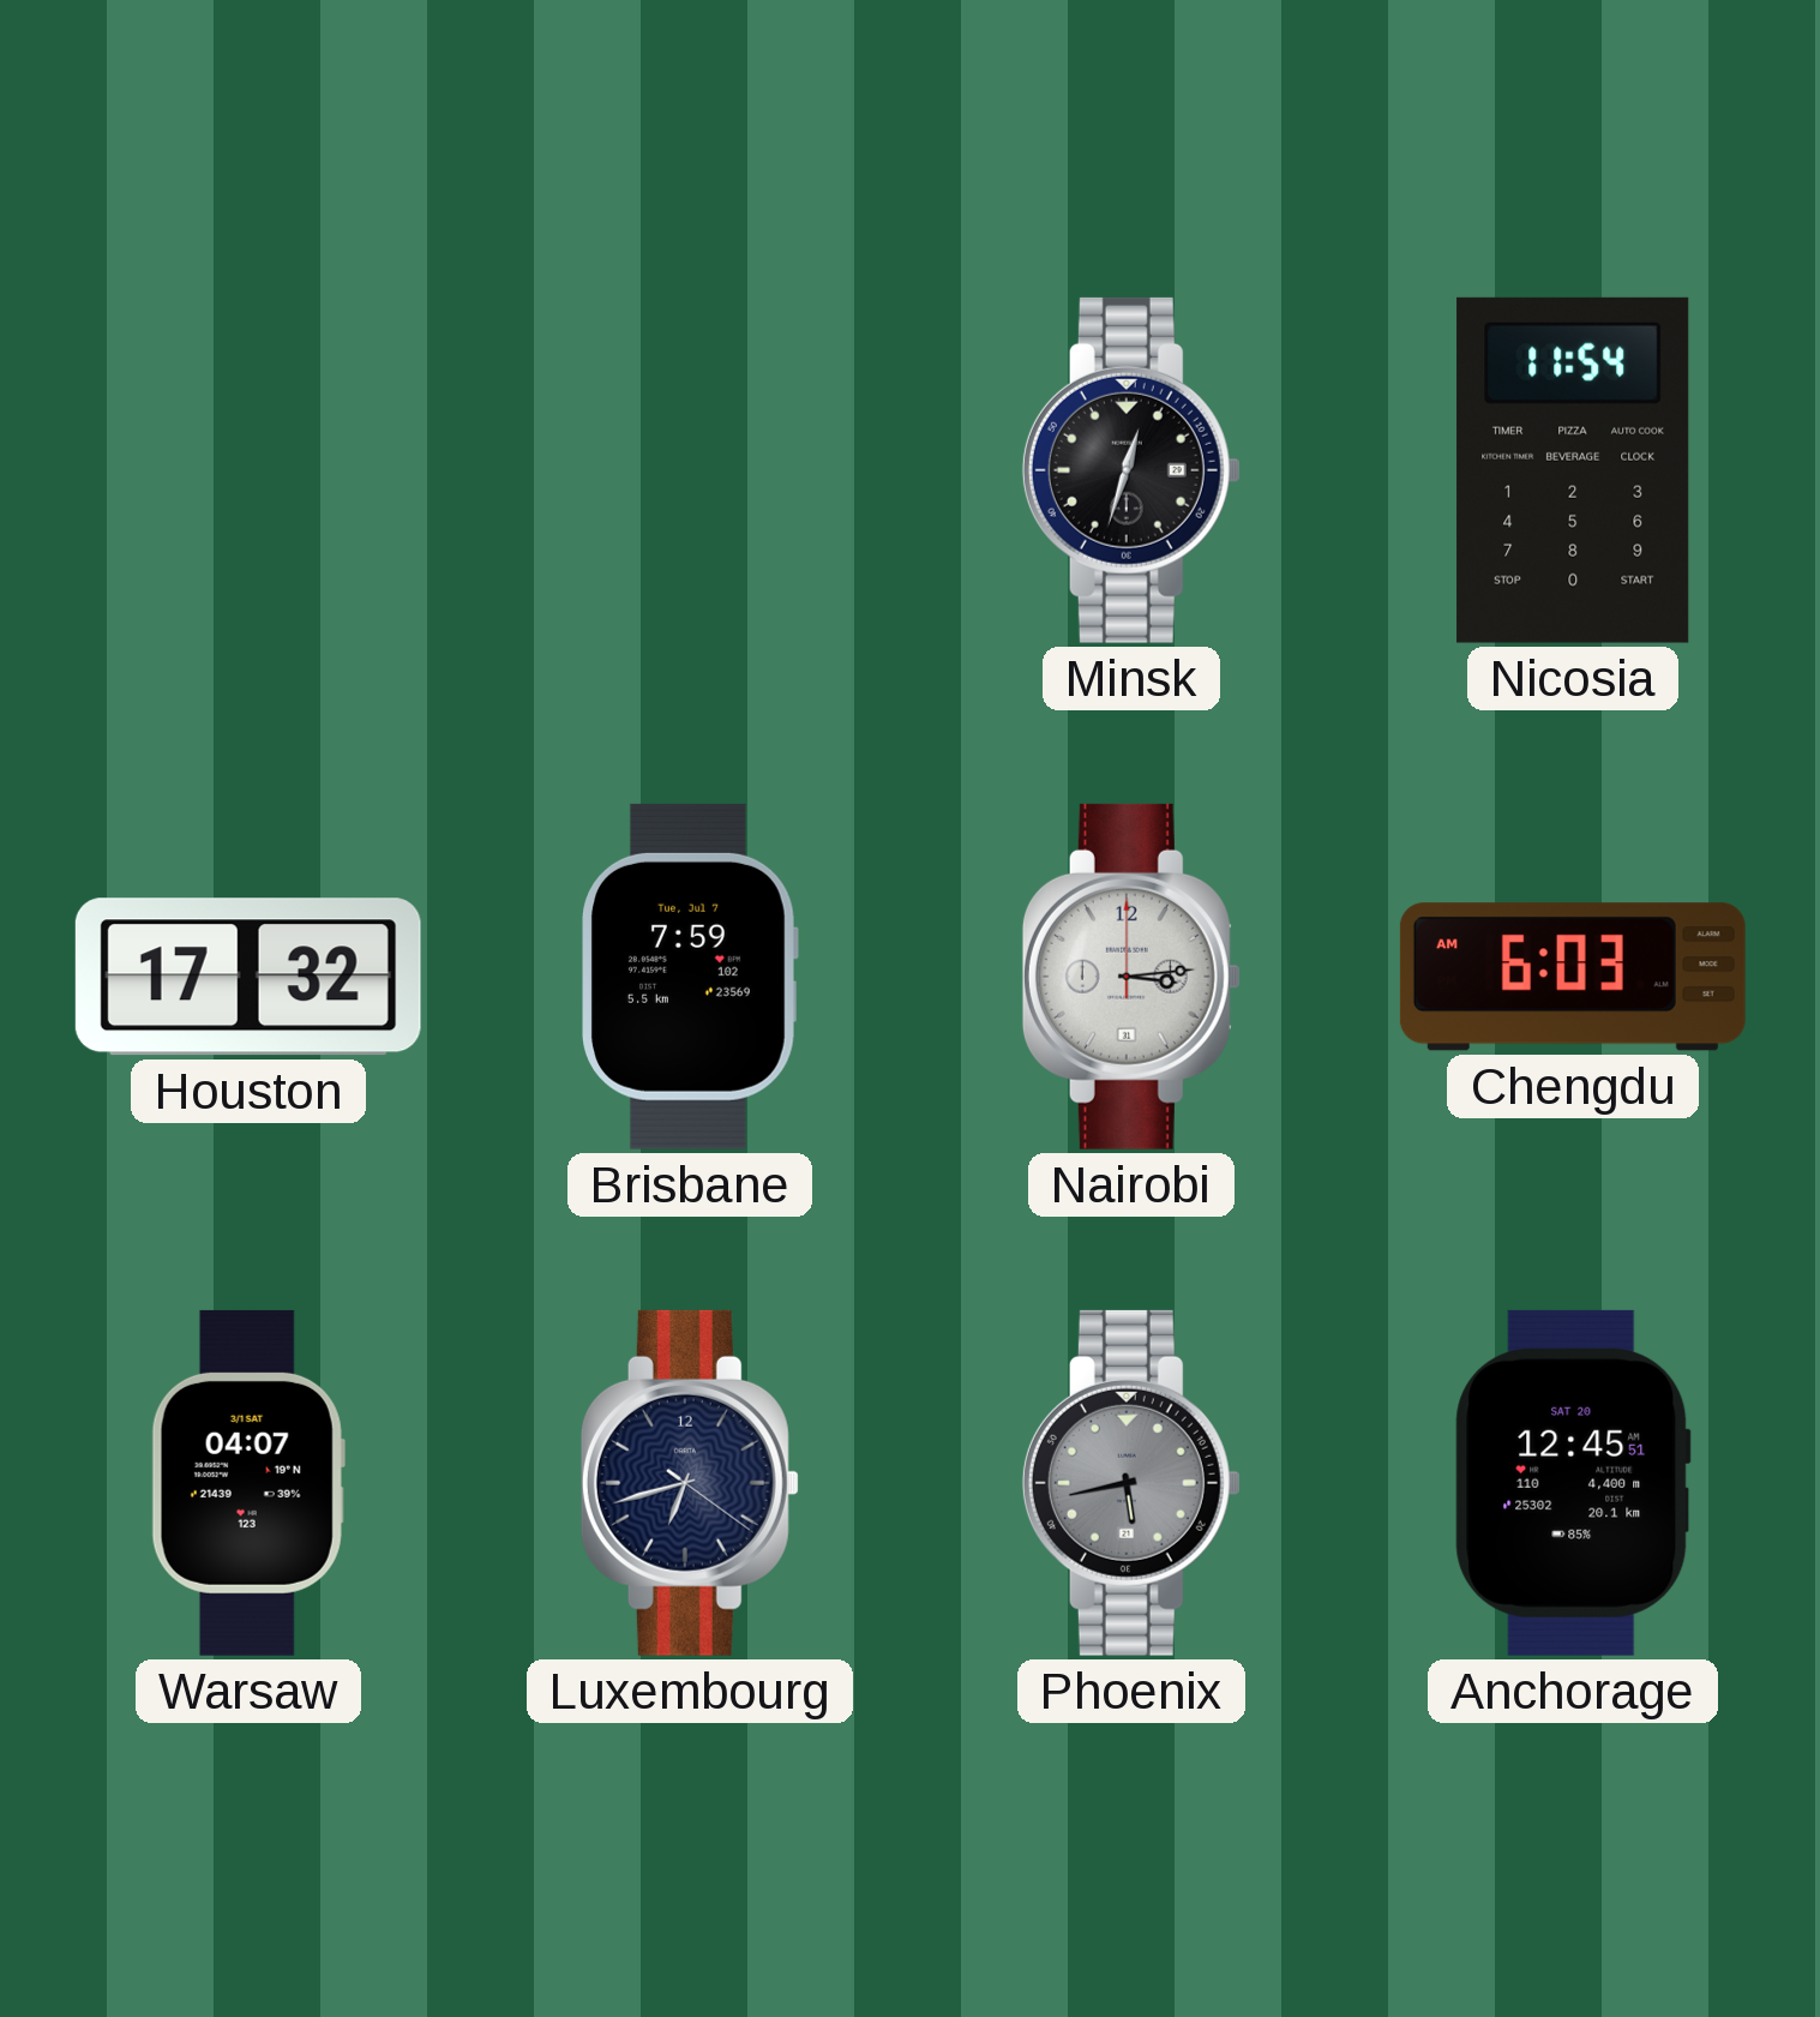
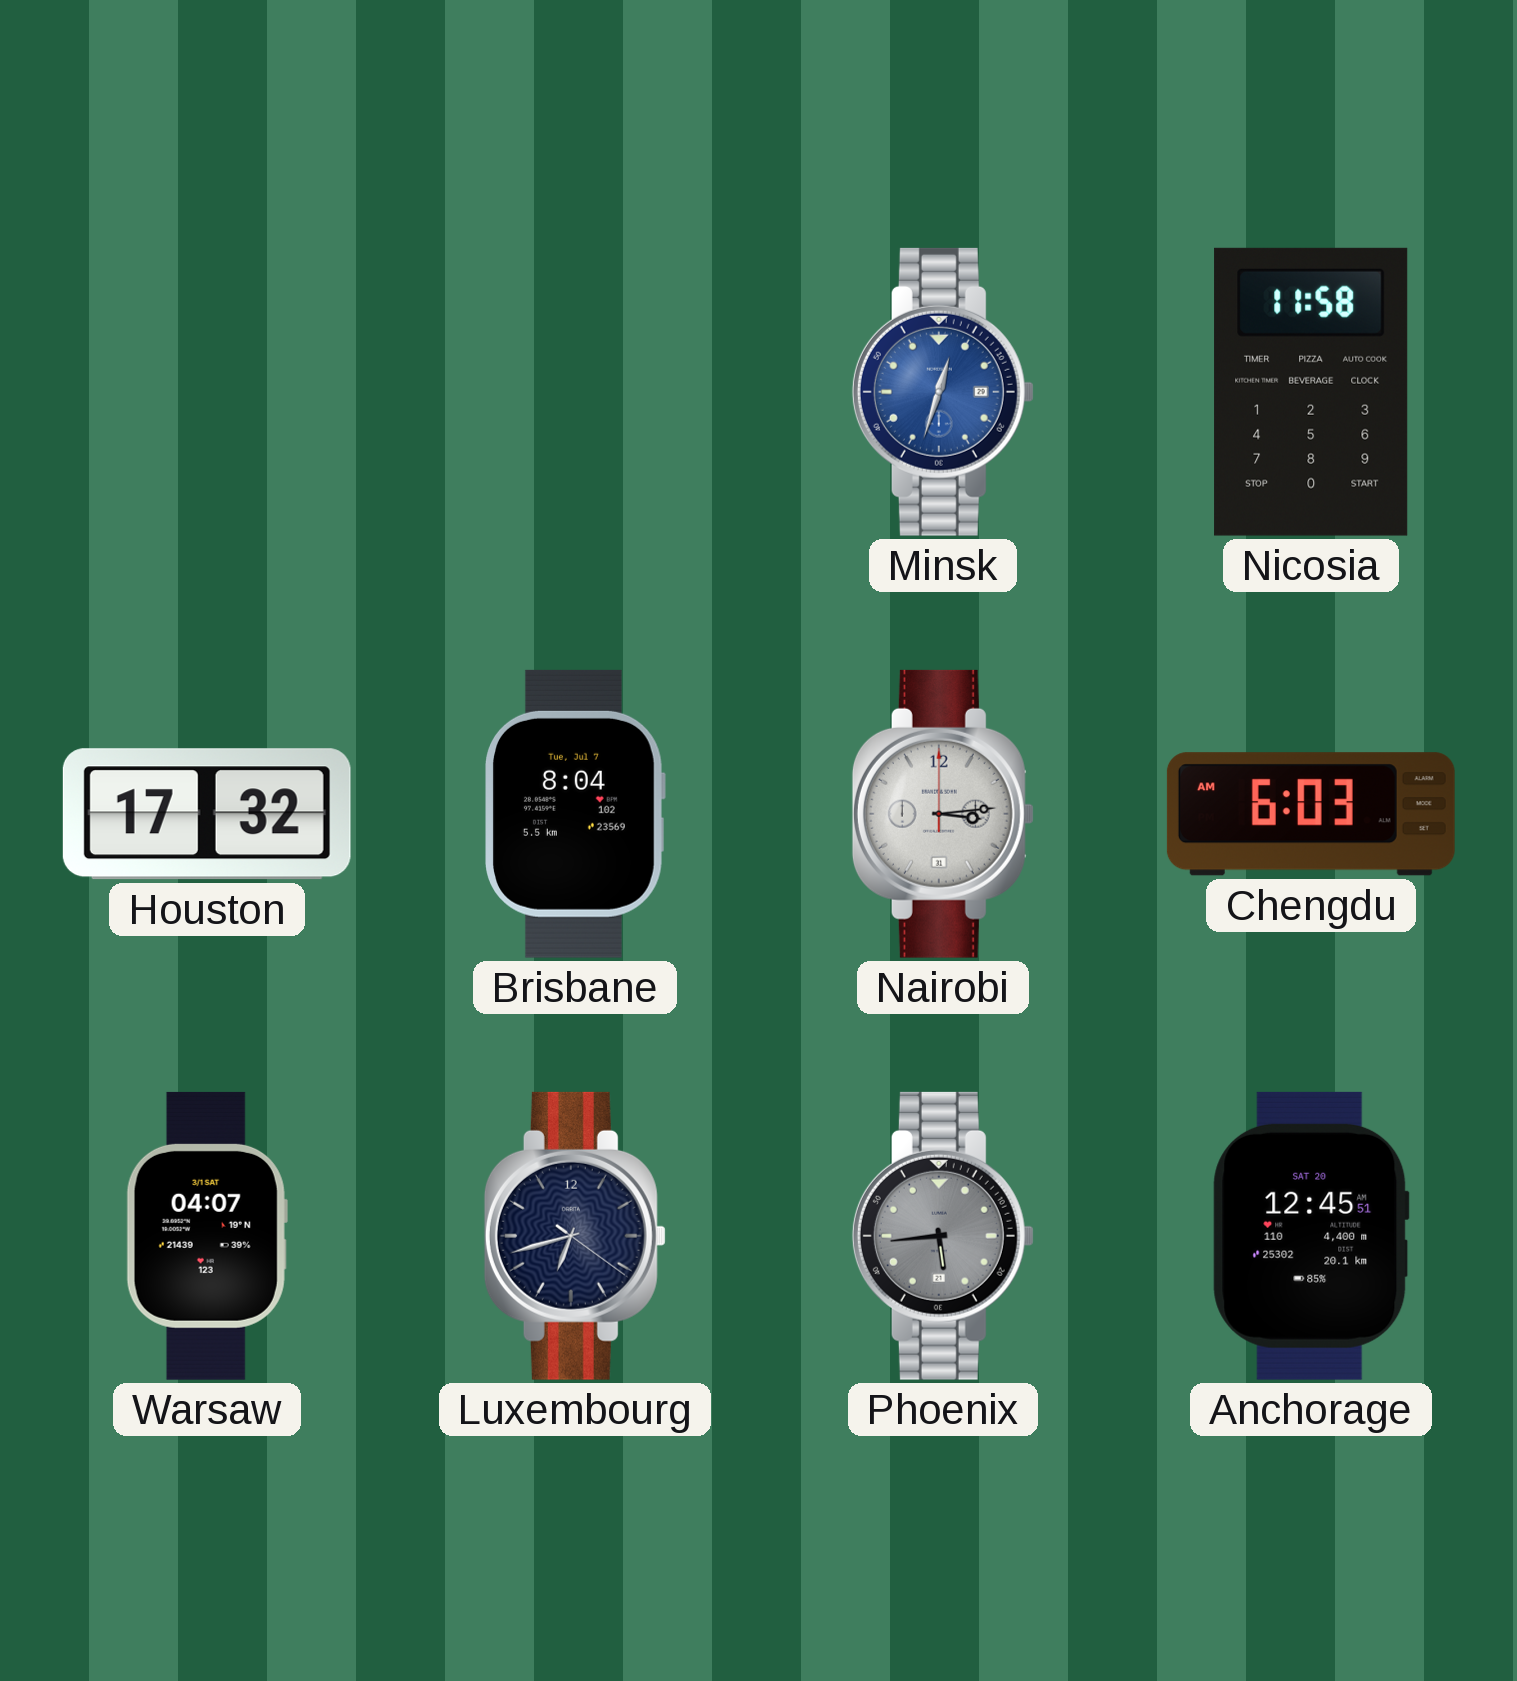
Minsk dial: black -> blue
Nicosia: 11:54 -> 11:58
Brisbane: 7:59 -> 8:04
Phoenix: 5:43 -> 5:44
